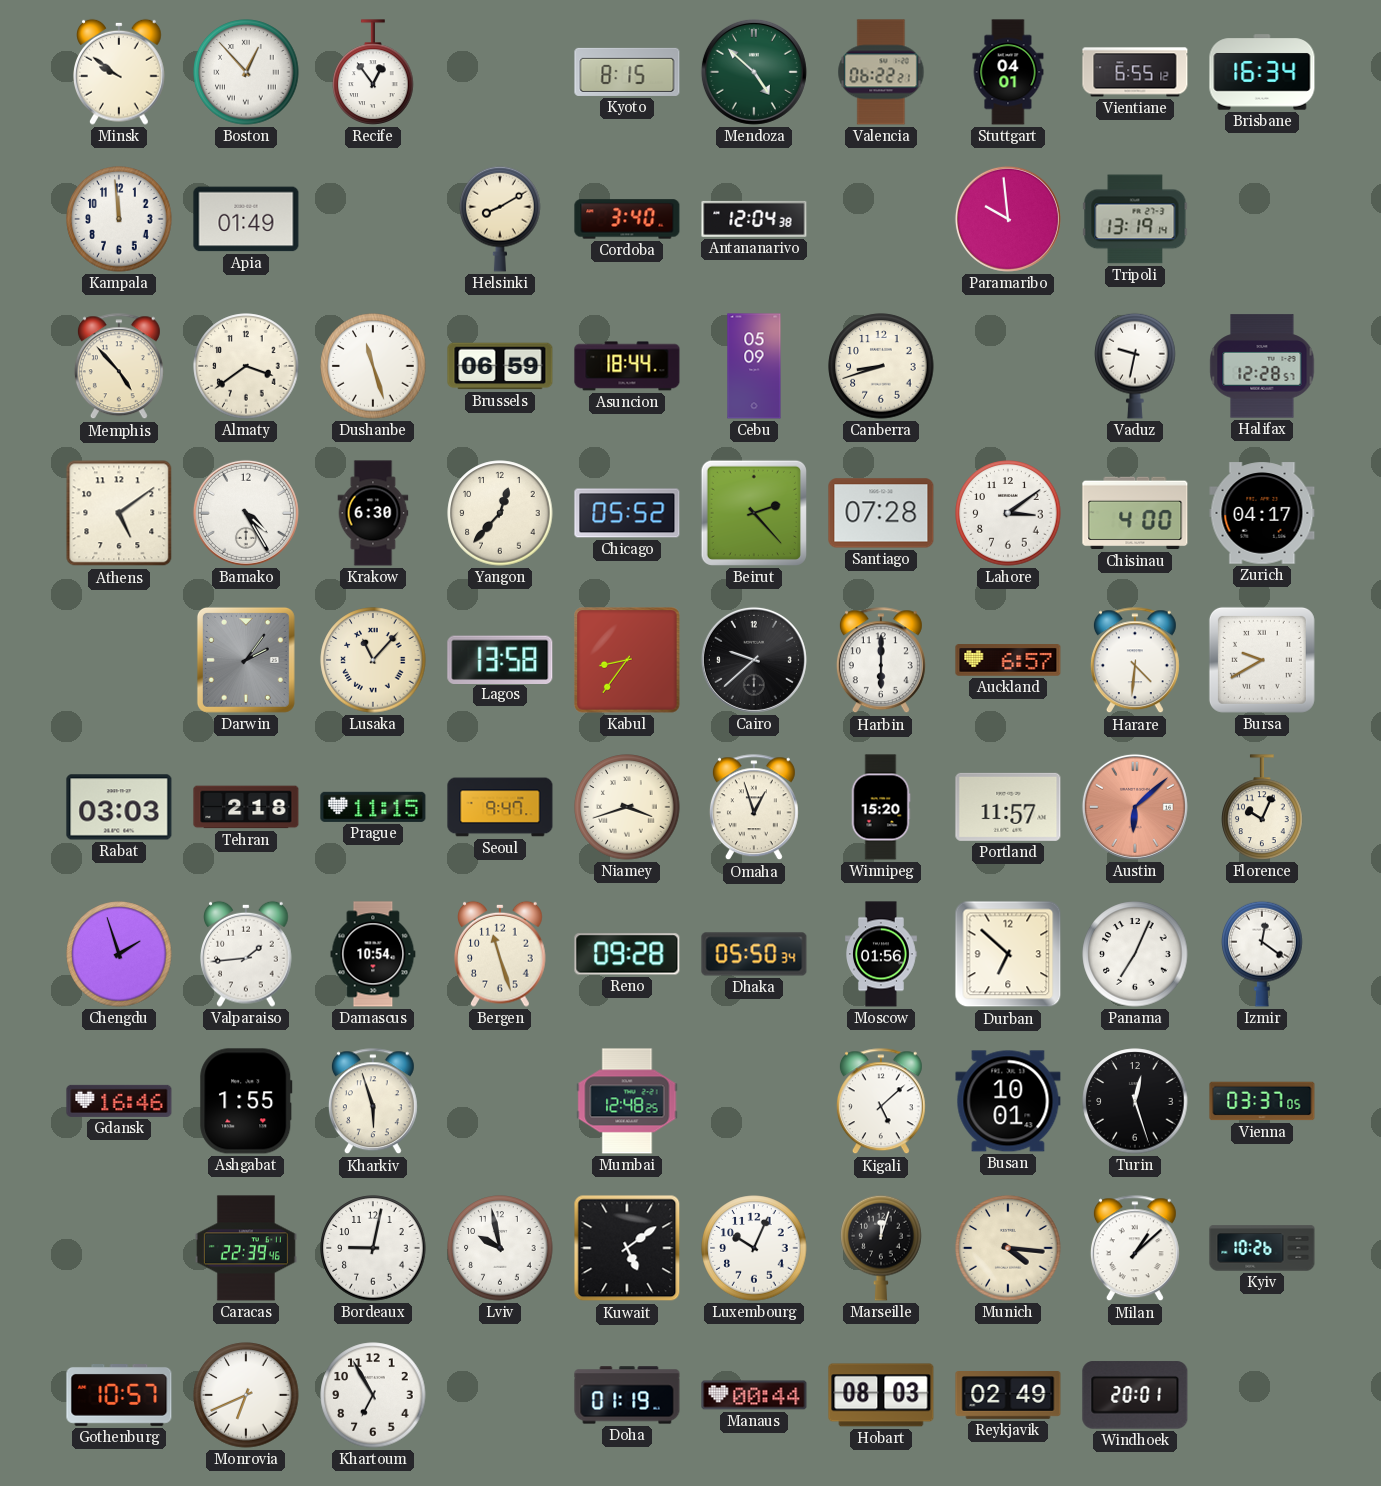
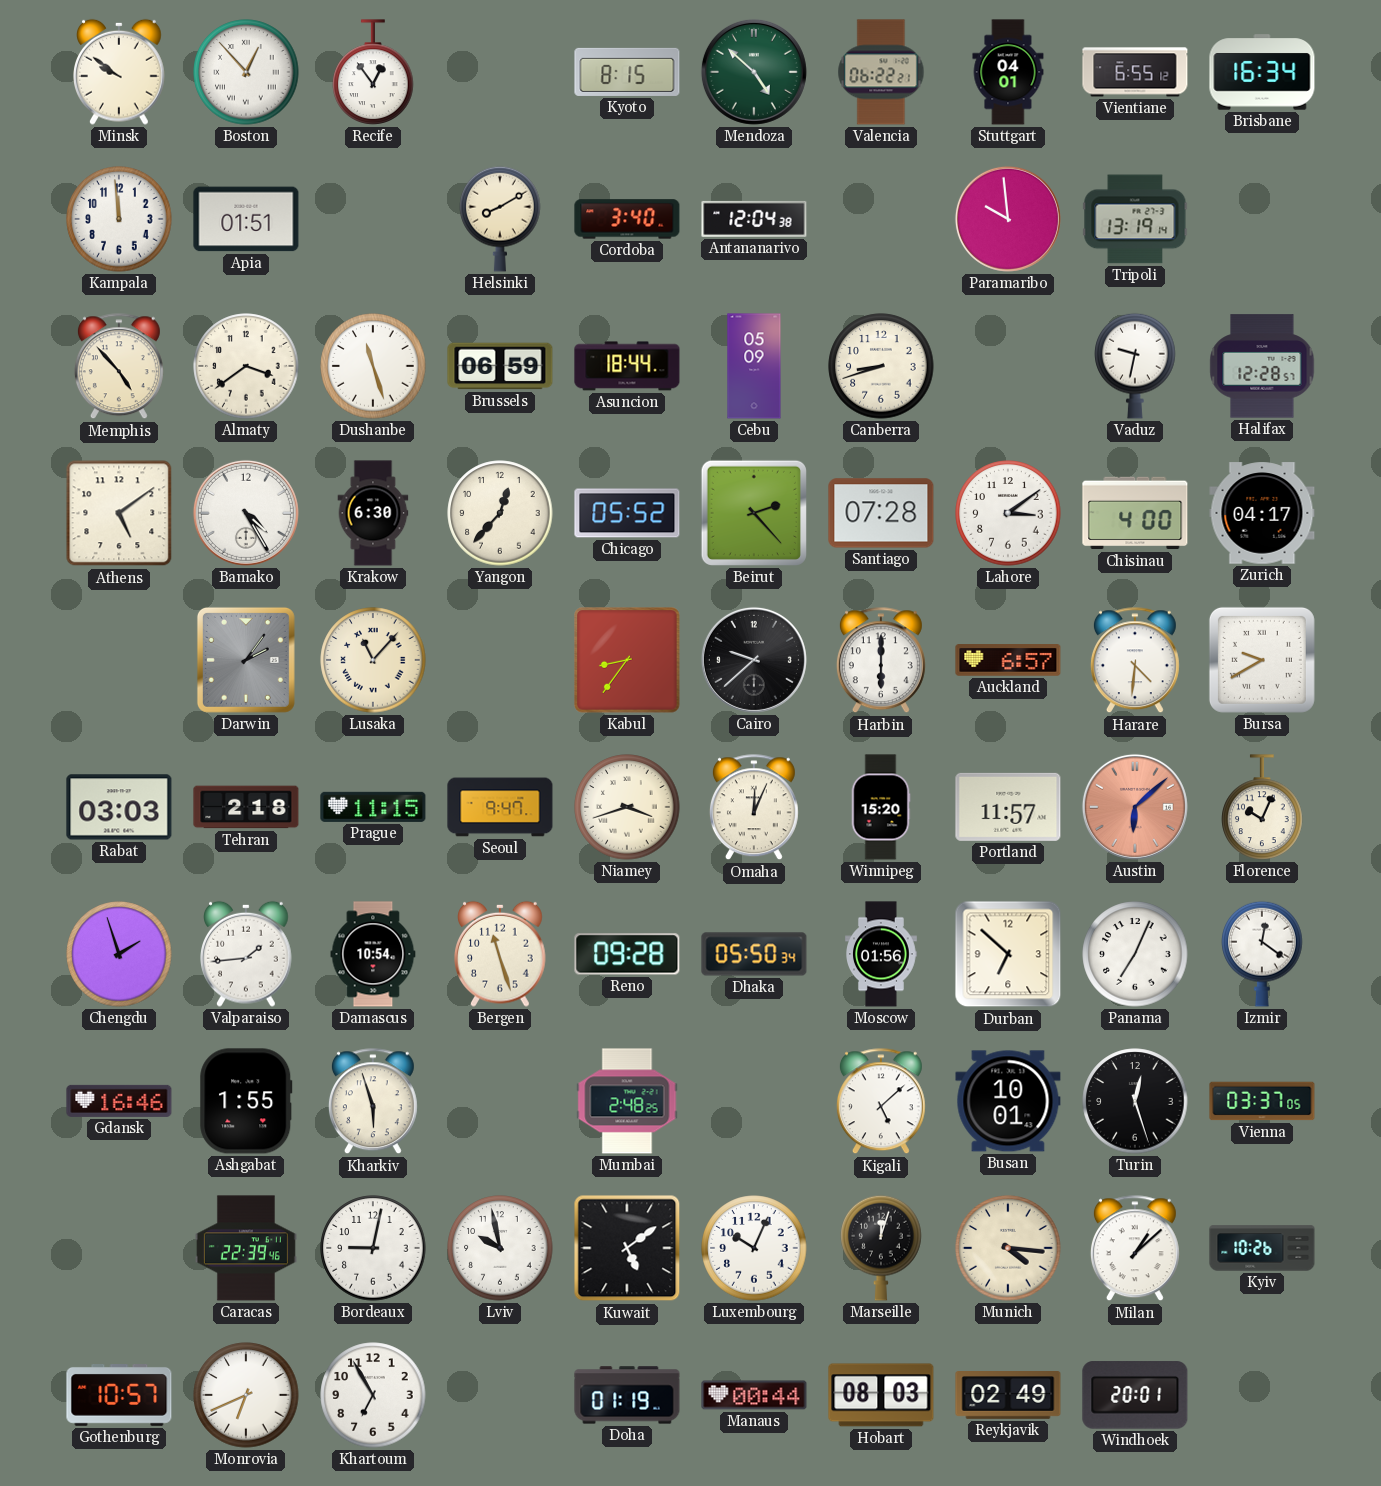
Apia: 01:49 -> 01:51
Lagos: 13:58 -> none
Omaha: 12:57 -> 12:04
Mumbai: 12:48 -> 2:48
